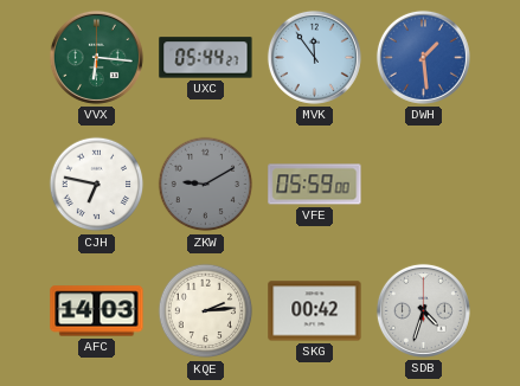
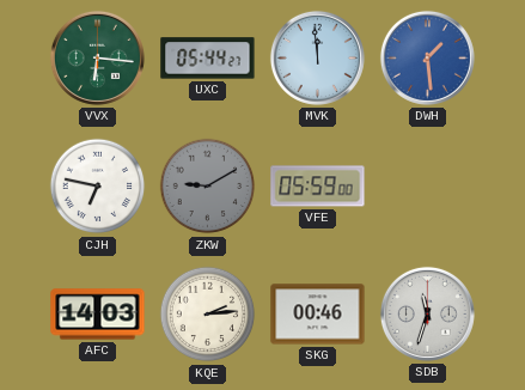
MVK: 11:54 -> 11:59
SKG: 00:42 -> 00:46
SDB: 4:33 -> 11:33
